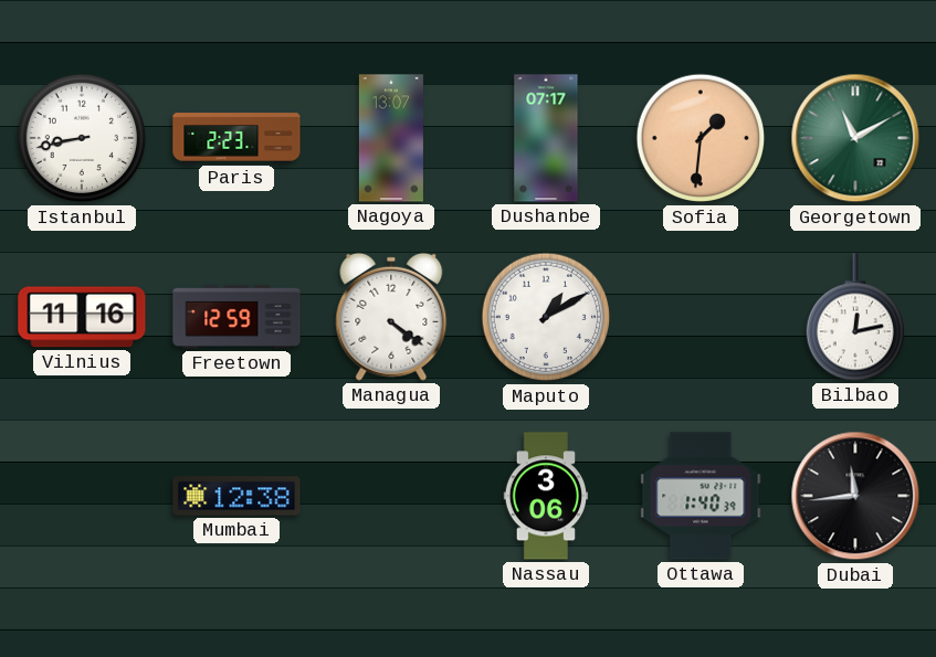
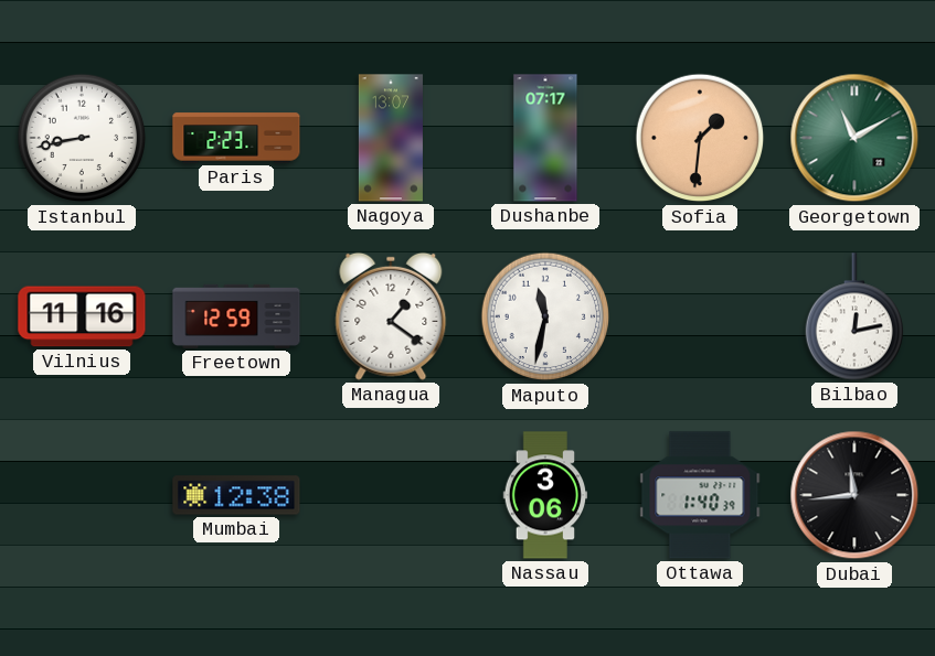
Managua: 4:21 -> 1:21
Maputo: 1:10 -> 11:32
